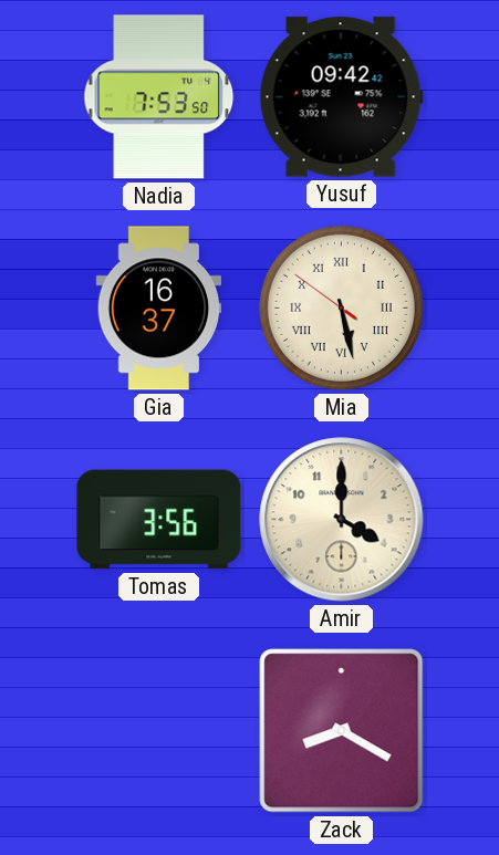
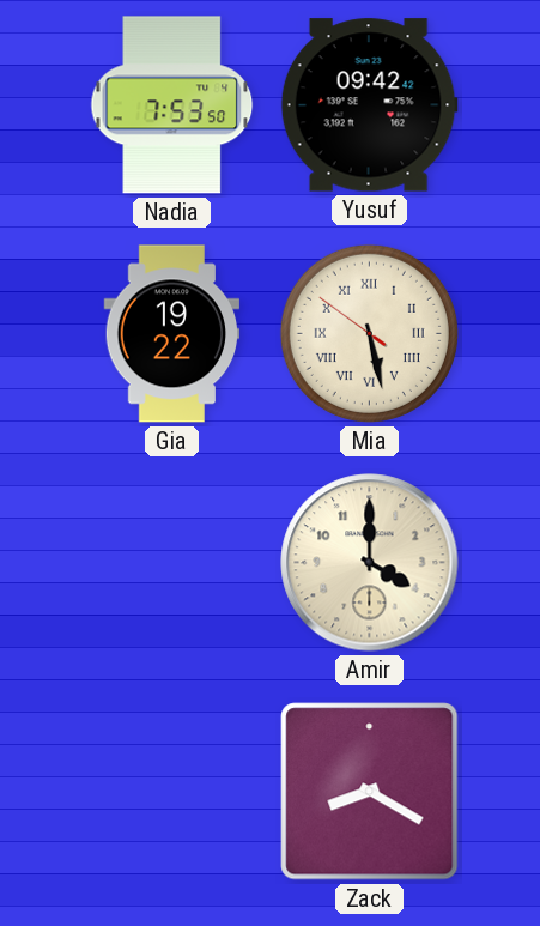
Gia: 16:37 -> 19:22
Tomas: 3:56 -> none
